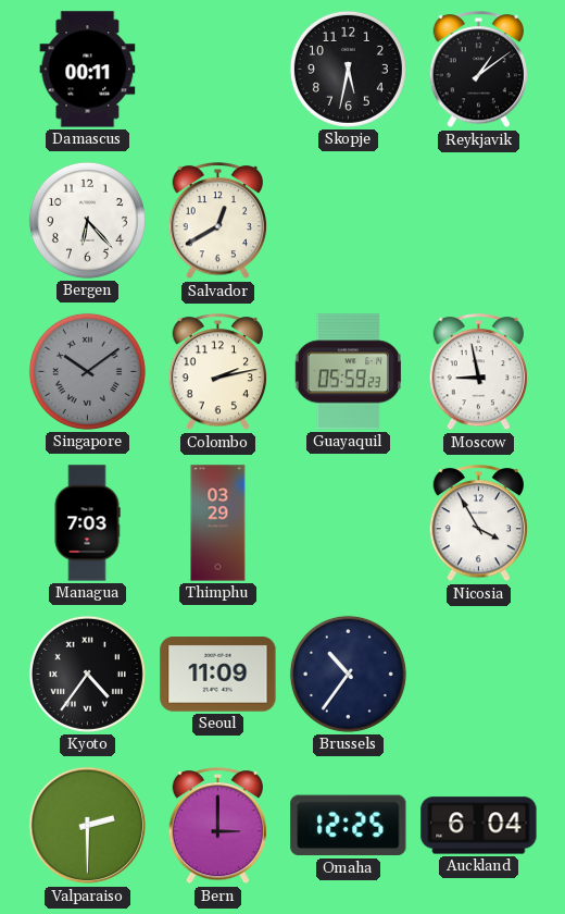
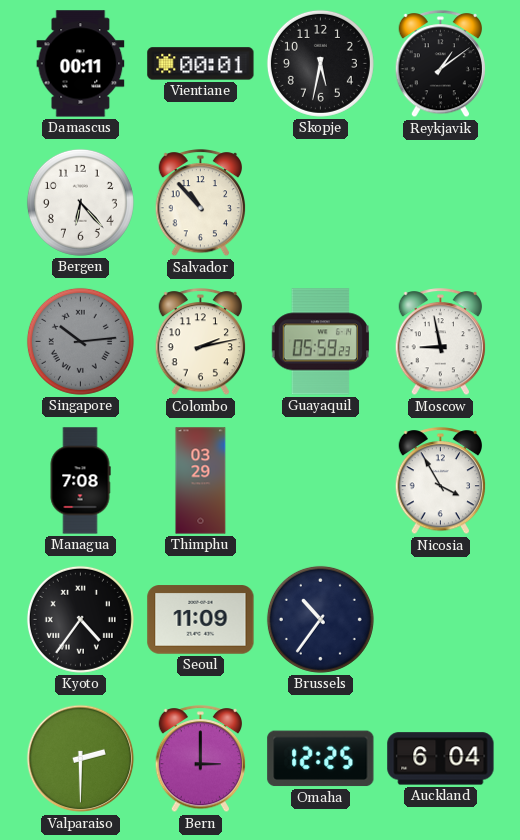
Vientiane: none -> 00:01
Salvador: 12:40 -> 10:53
Singapore: 10:09 -> 10:14
Managua: 7:03 -> 7:08
